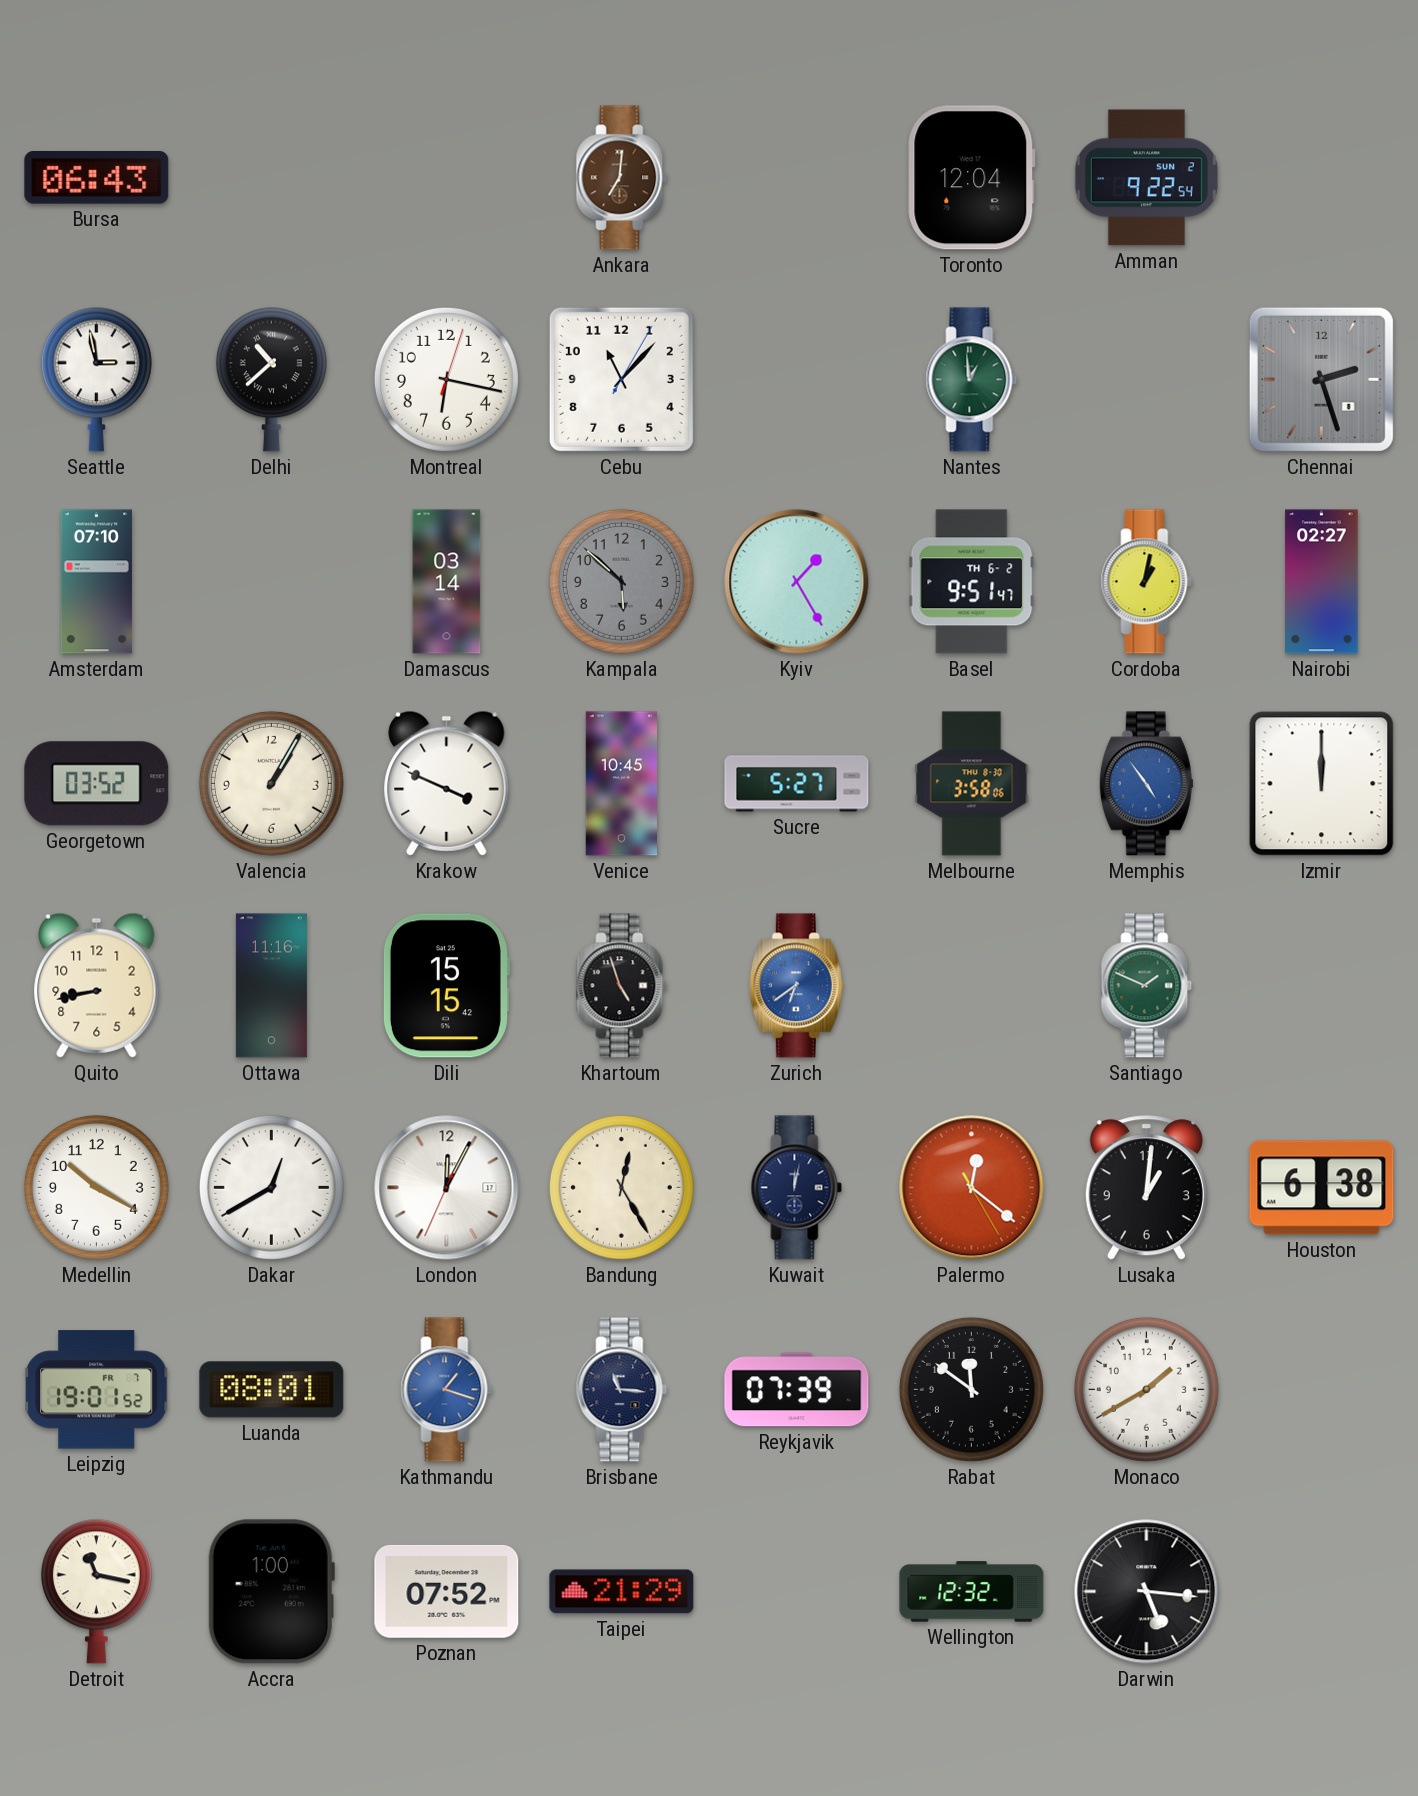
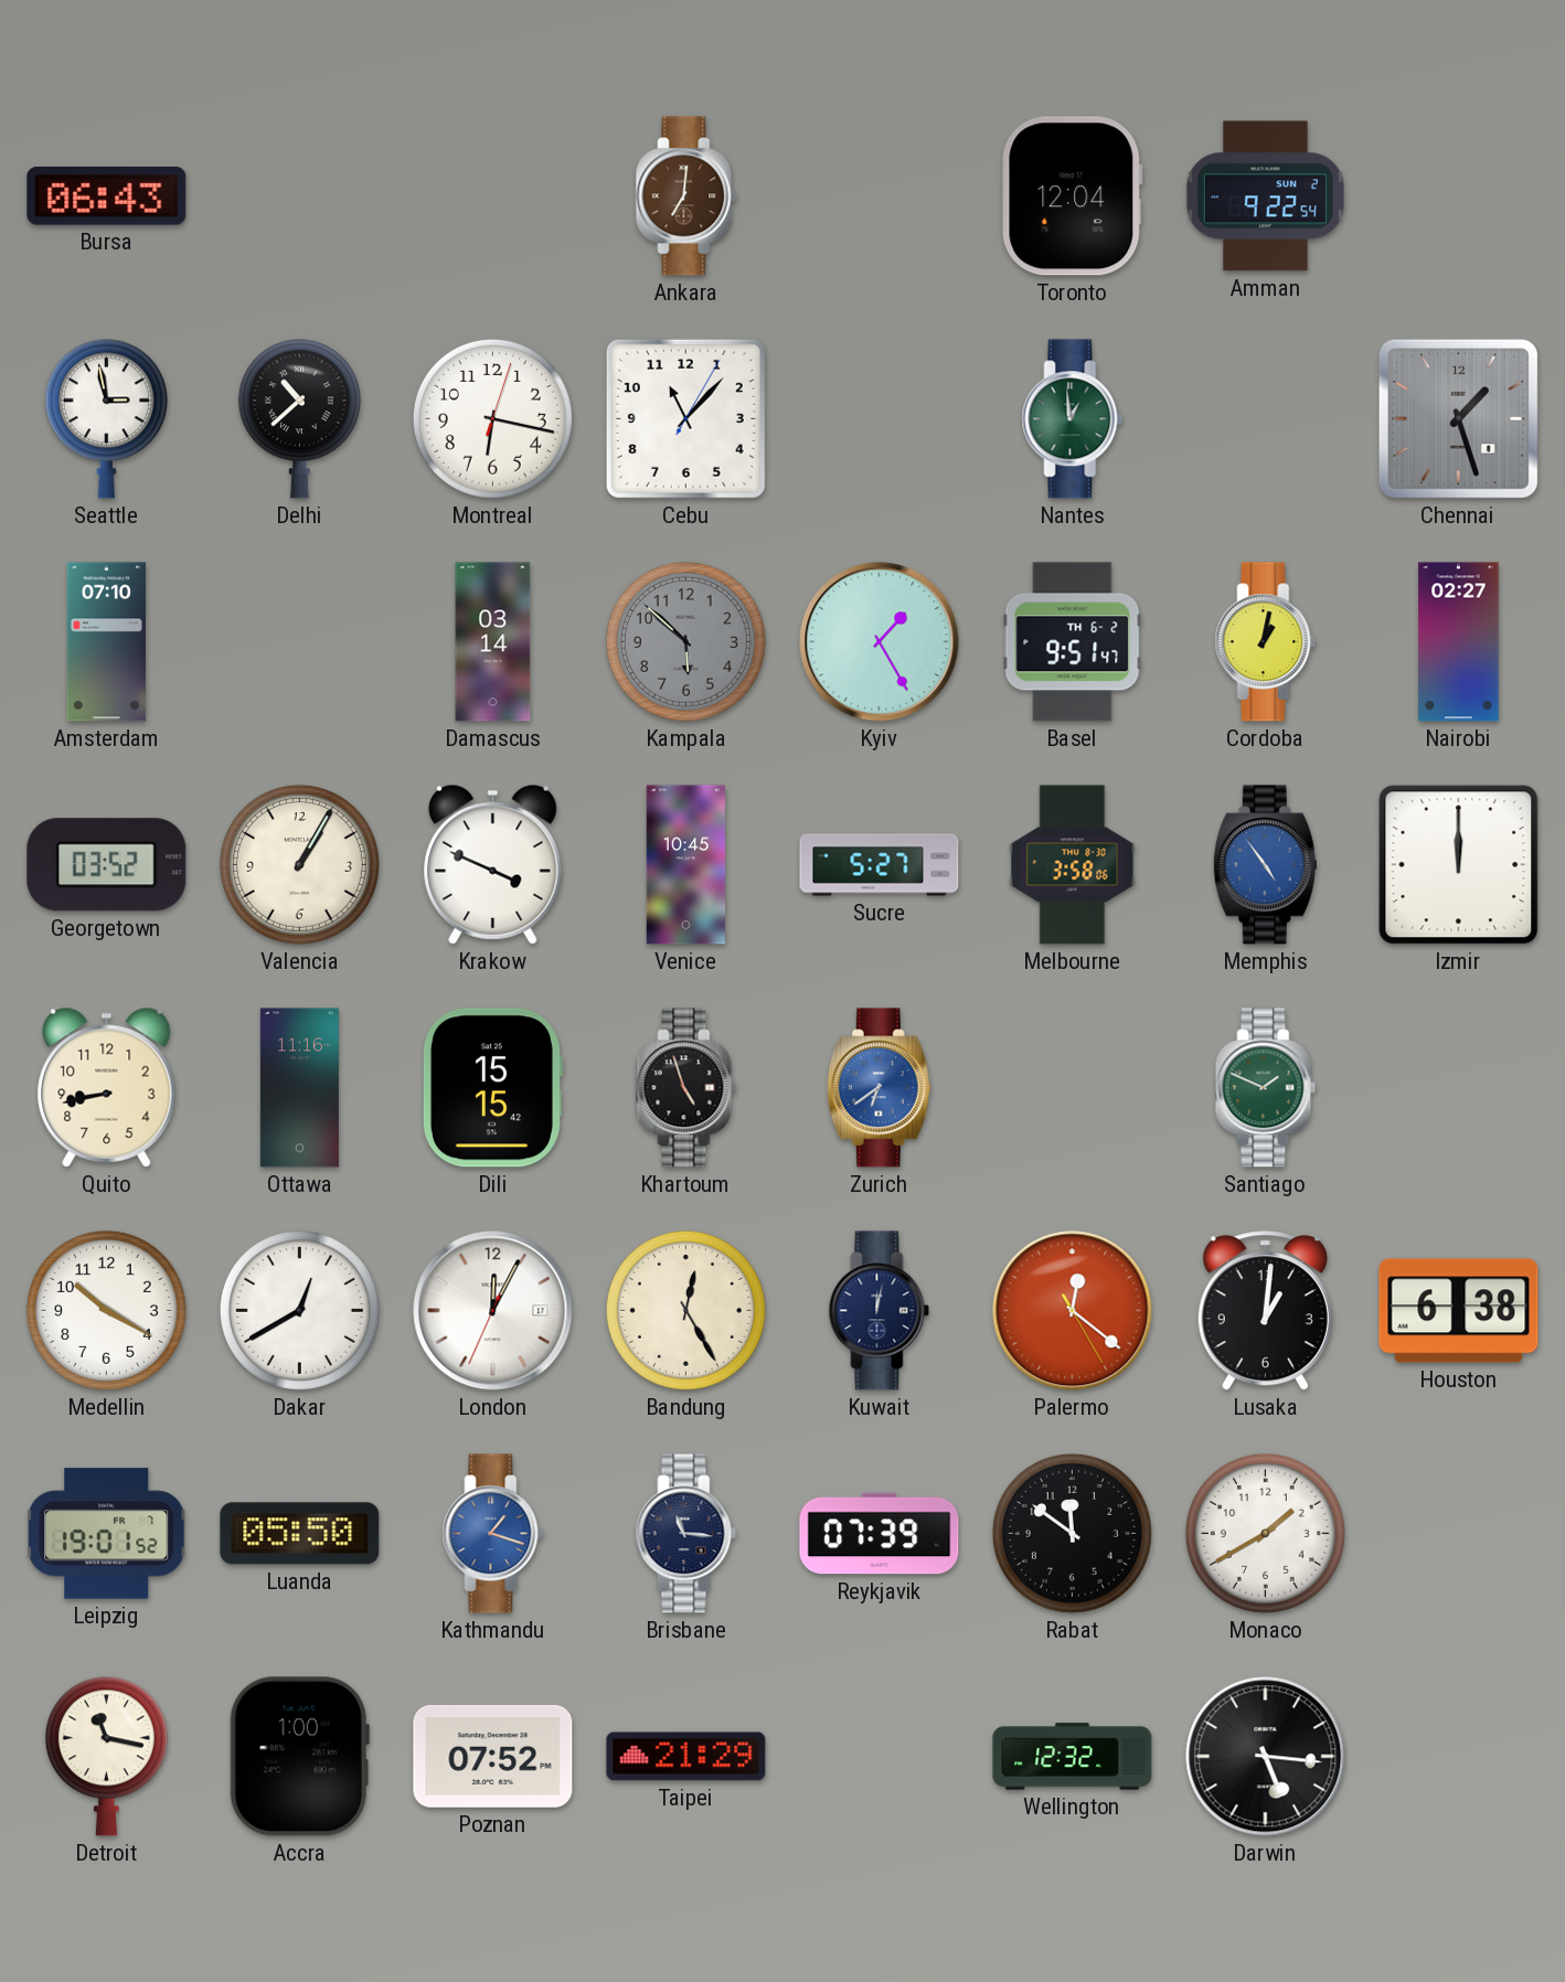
Chennai: 2:27 -> 1:27
Luanda: 08:01 -> 05:50
